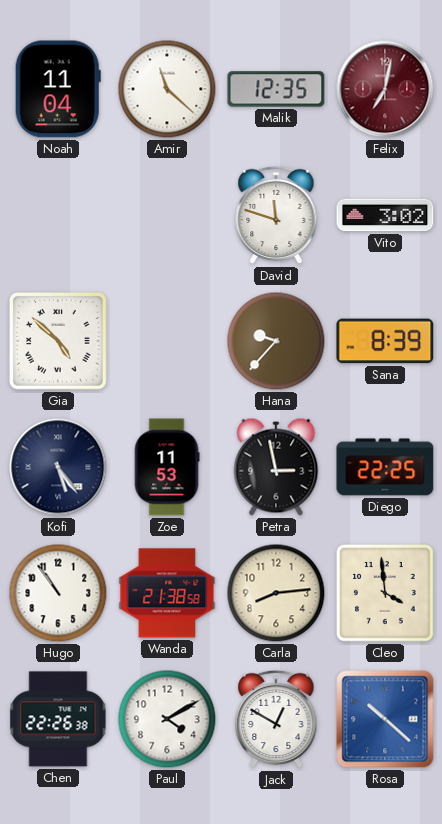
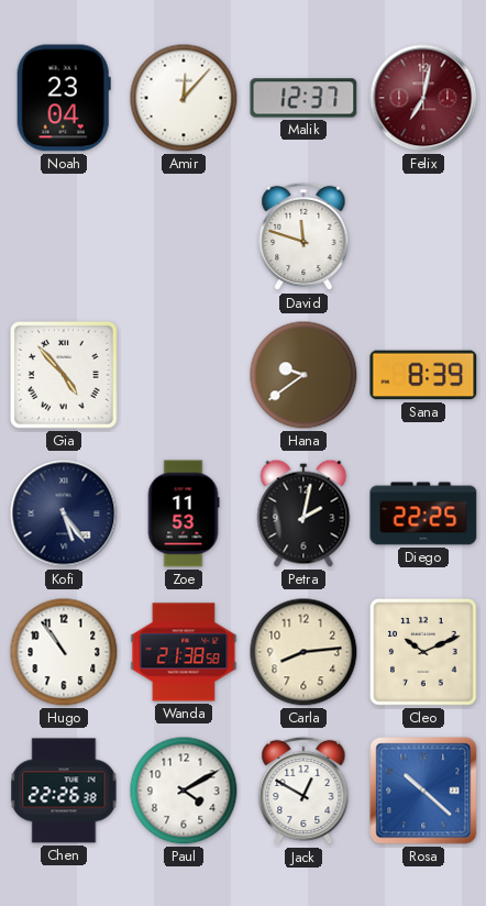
Noah: 11:04 -> 23:04
Amir: 11:22 -> 12:07
Malik: 12:35 -> 12:37
Vito: 3:02 -> none
Gia: 4:52 -> 4:53
Hana: 9:37 -> 9:39
Petra: 2:58 -> 2:02
Cleo: 3:59 -> 10:11
